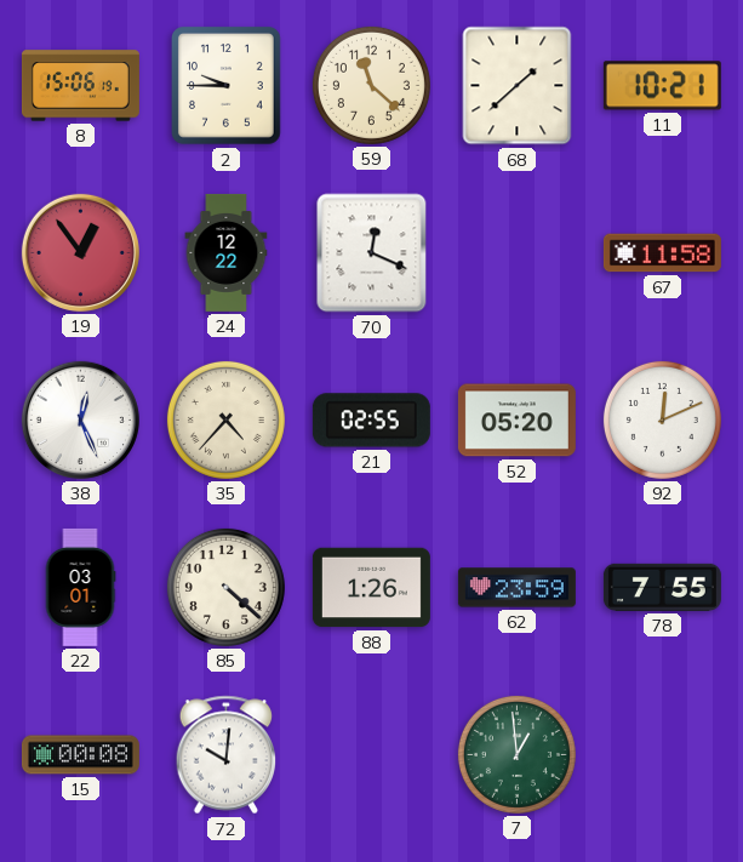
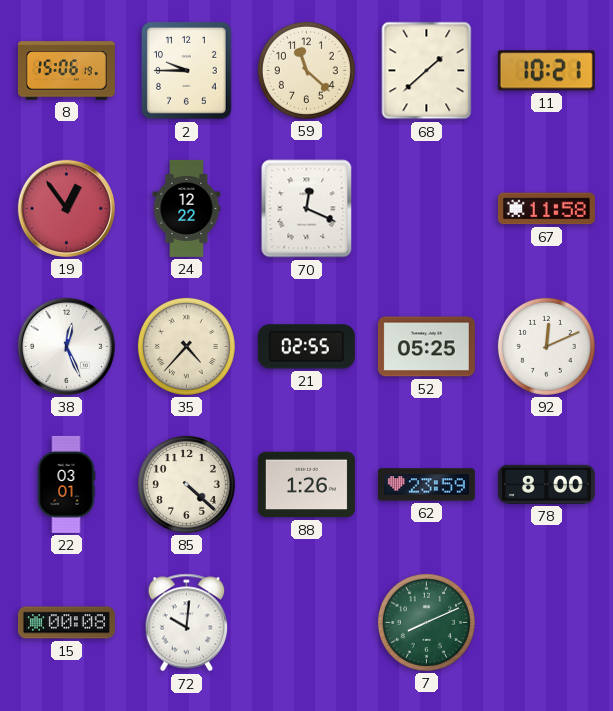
52: 05:20 -> 05:25
78: 7:55 -> 8:00
7: 12:59 -> 8:11
